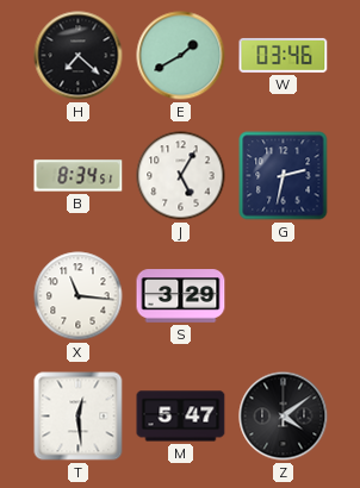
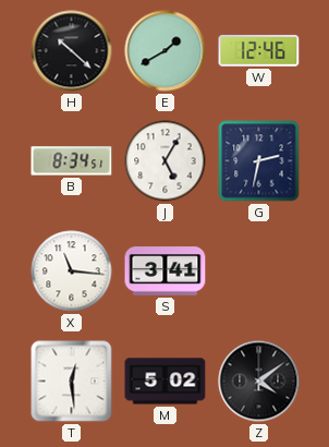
H: 7:22 -> 10:22
W: 03:46 -> 12:46
S: 3:29 -> 3:41
M: 5:47 -> 5:02
